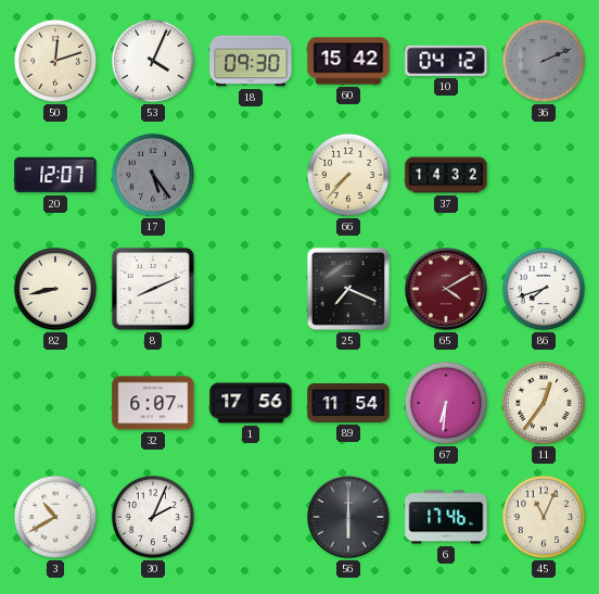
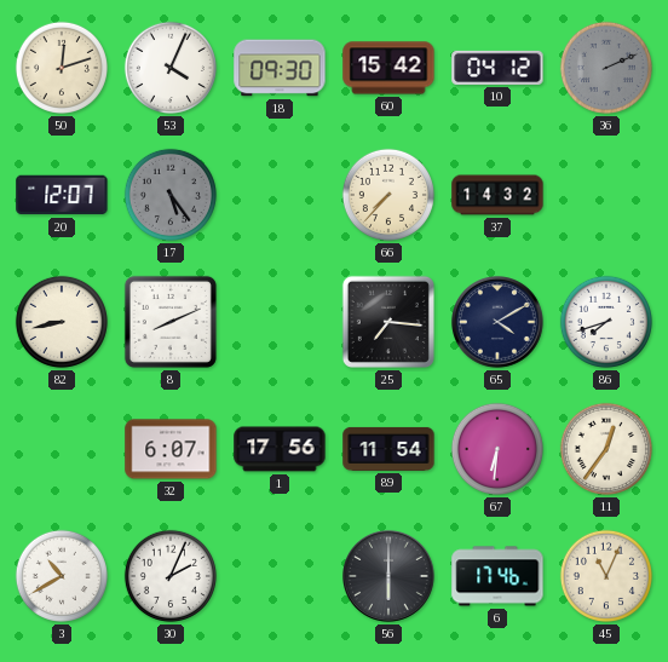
25: 7:19 -> 7:16
65 dial: burgundy -> navy
